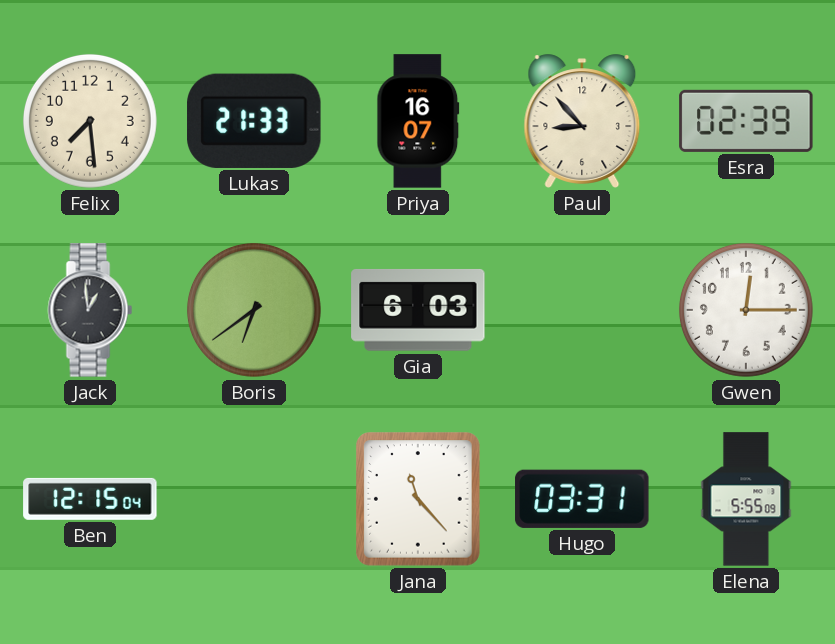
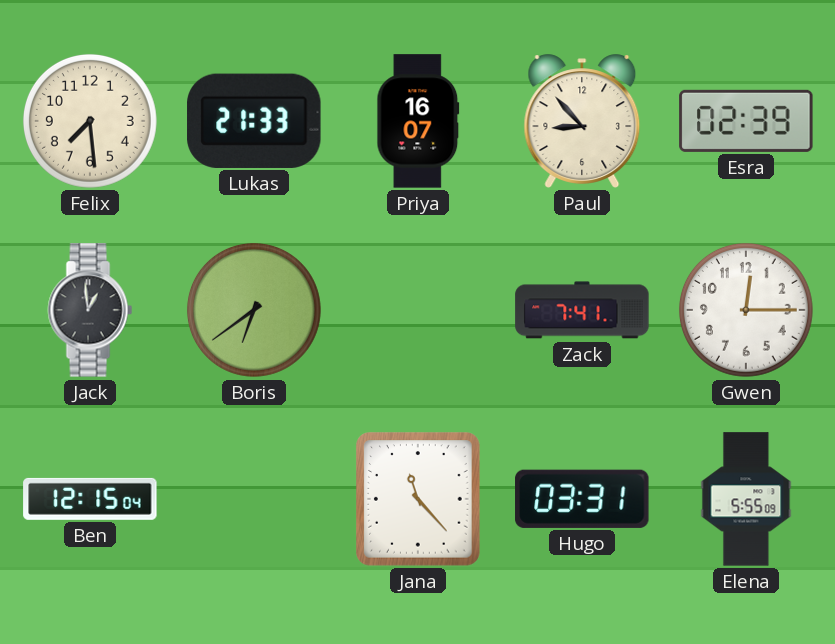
Gia: 6:03 -> none
Zack: none -> 7:41
